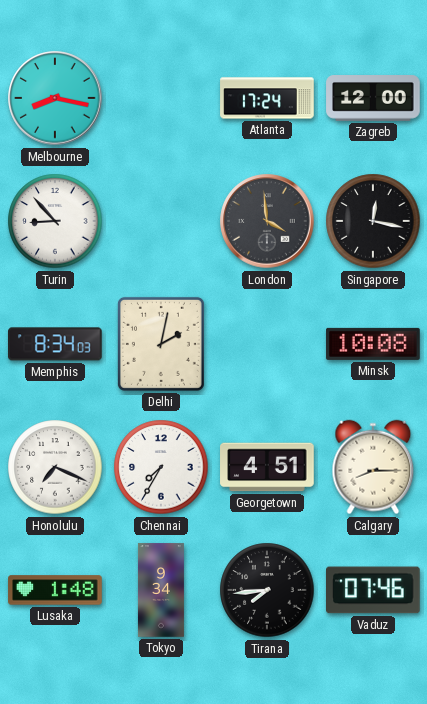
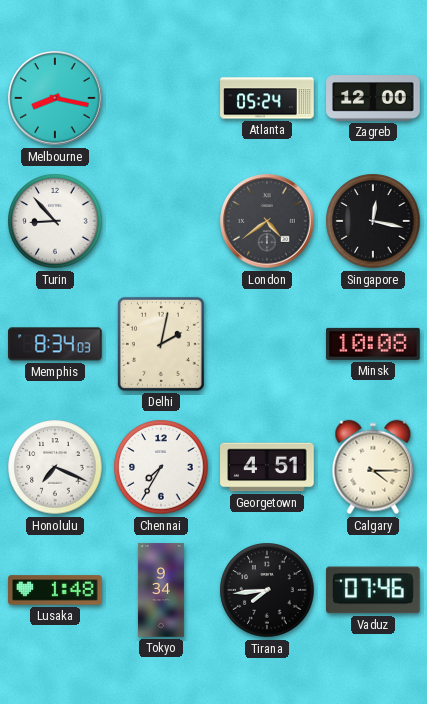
Atlanta: 17:24 -> 05:24
London: 3:59 -> 4:39
Calgary: 8:15 -> 4:15
